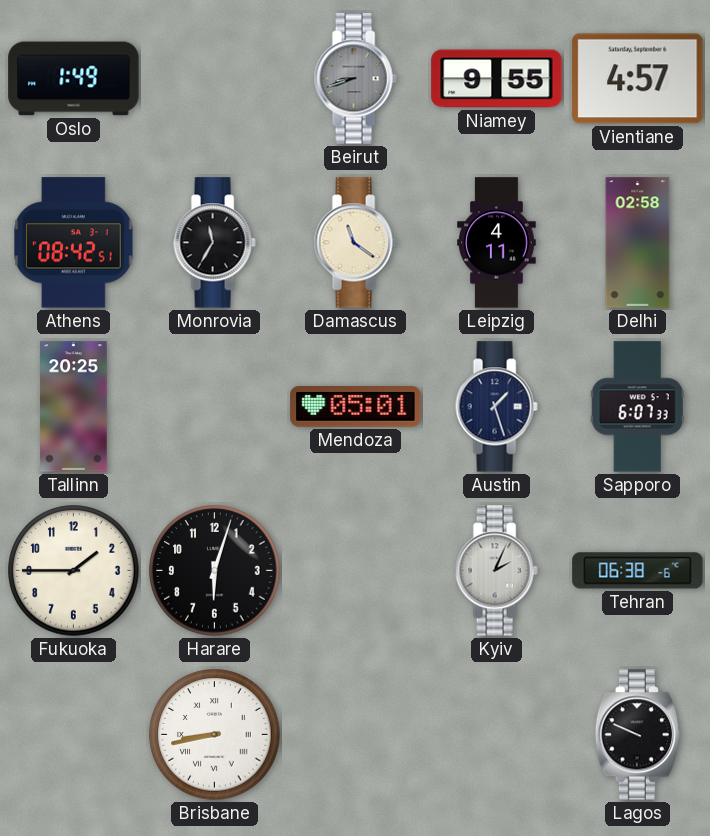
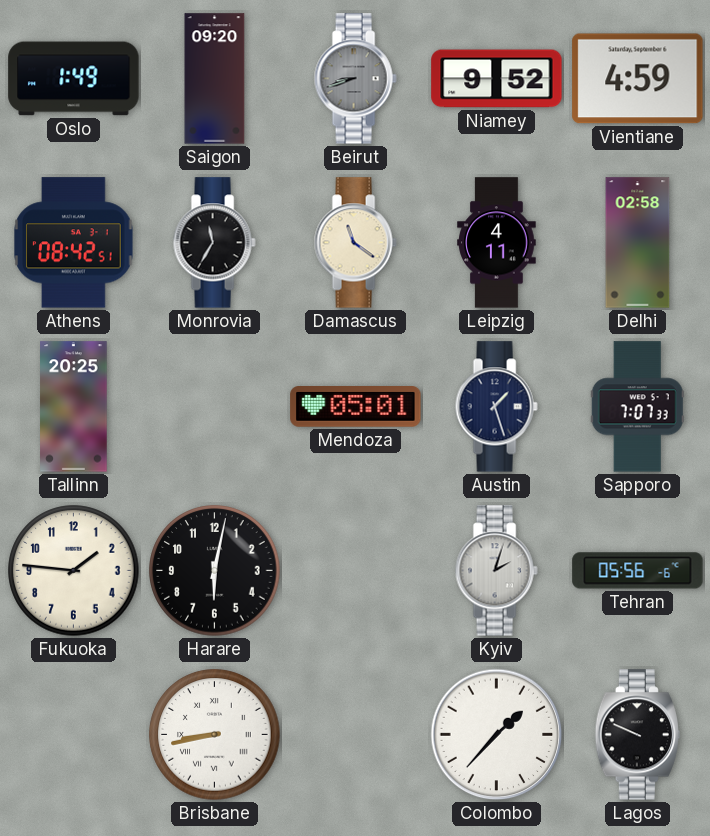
Saigon: none -> 09:20
Niamey: 9:55 -> 9:52
Vientiane: 4:57 -> 4:59
Sapporo: 6:07 -> 7:07
Fukuoka: 1:45 -> 1:46
Harare: 6:03 -> 6:02
Kyiv: 2:04 -> 2:03
Tehran: 06:38 -> 05:56
Colombo: none -> 1:37
